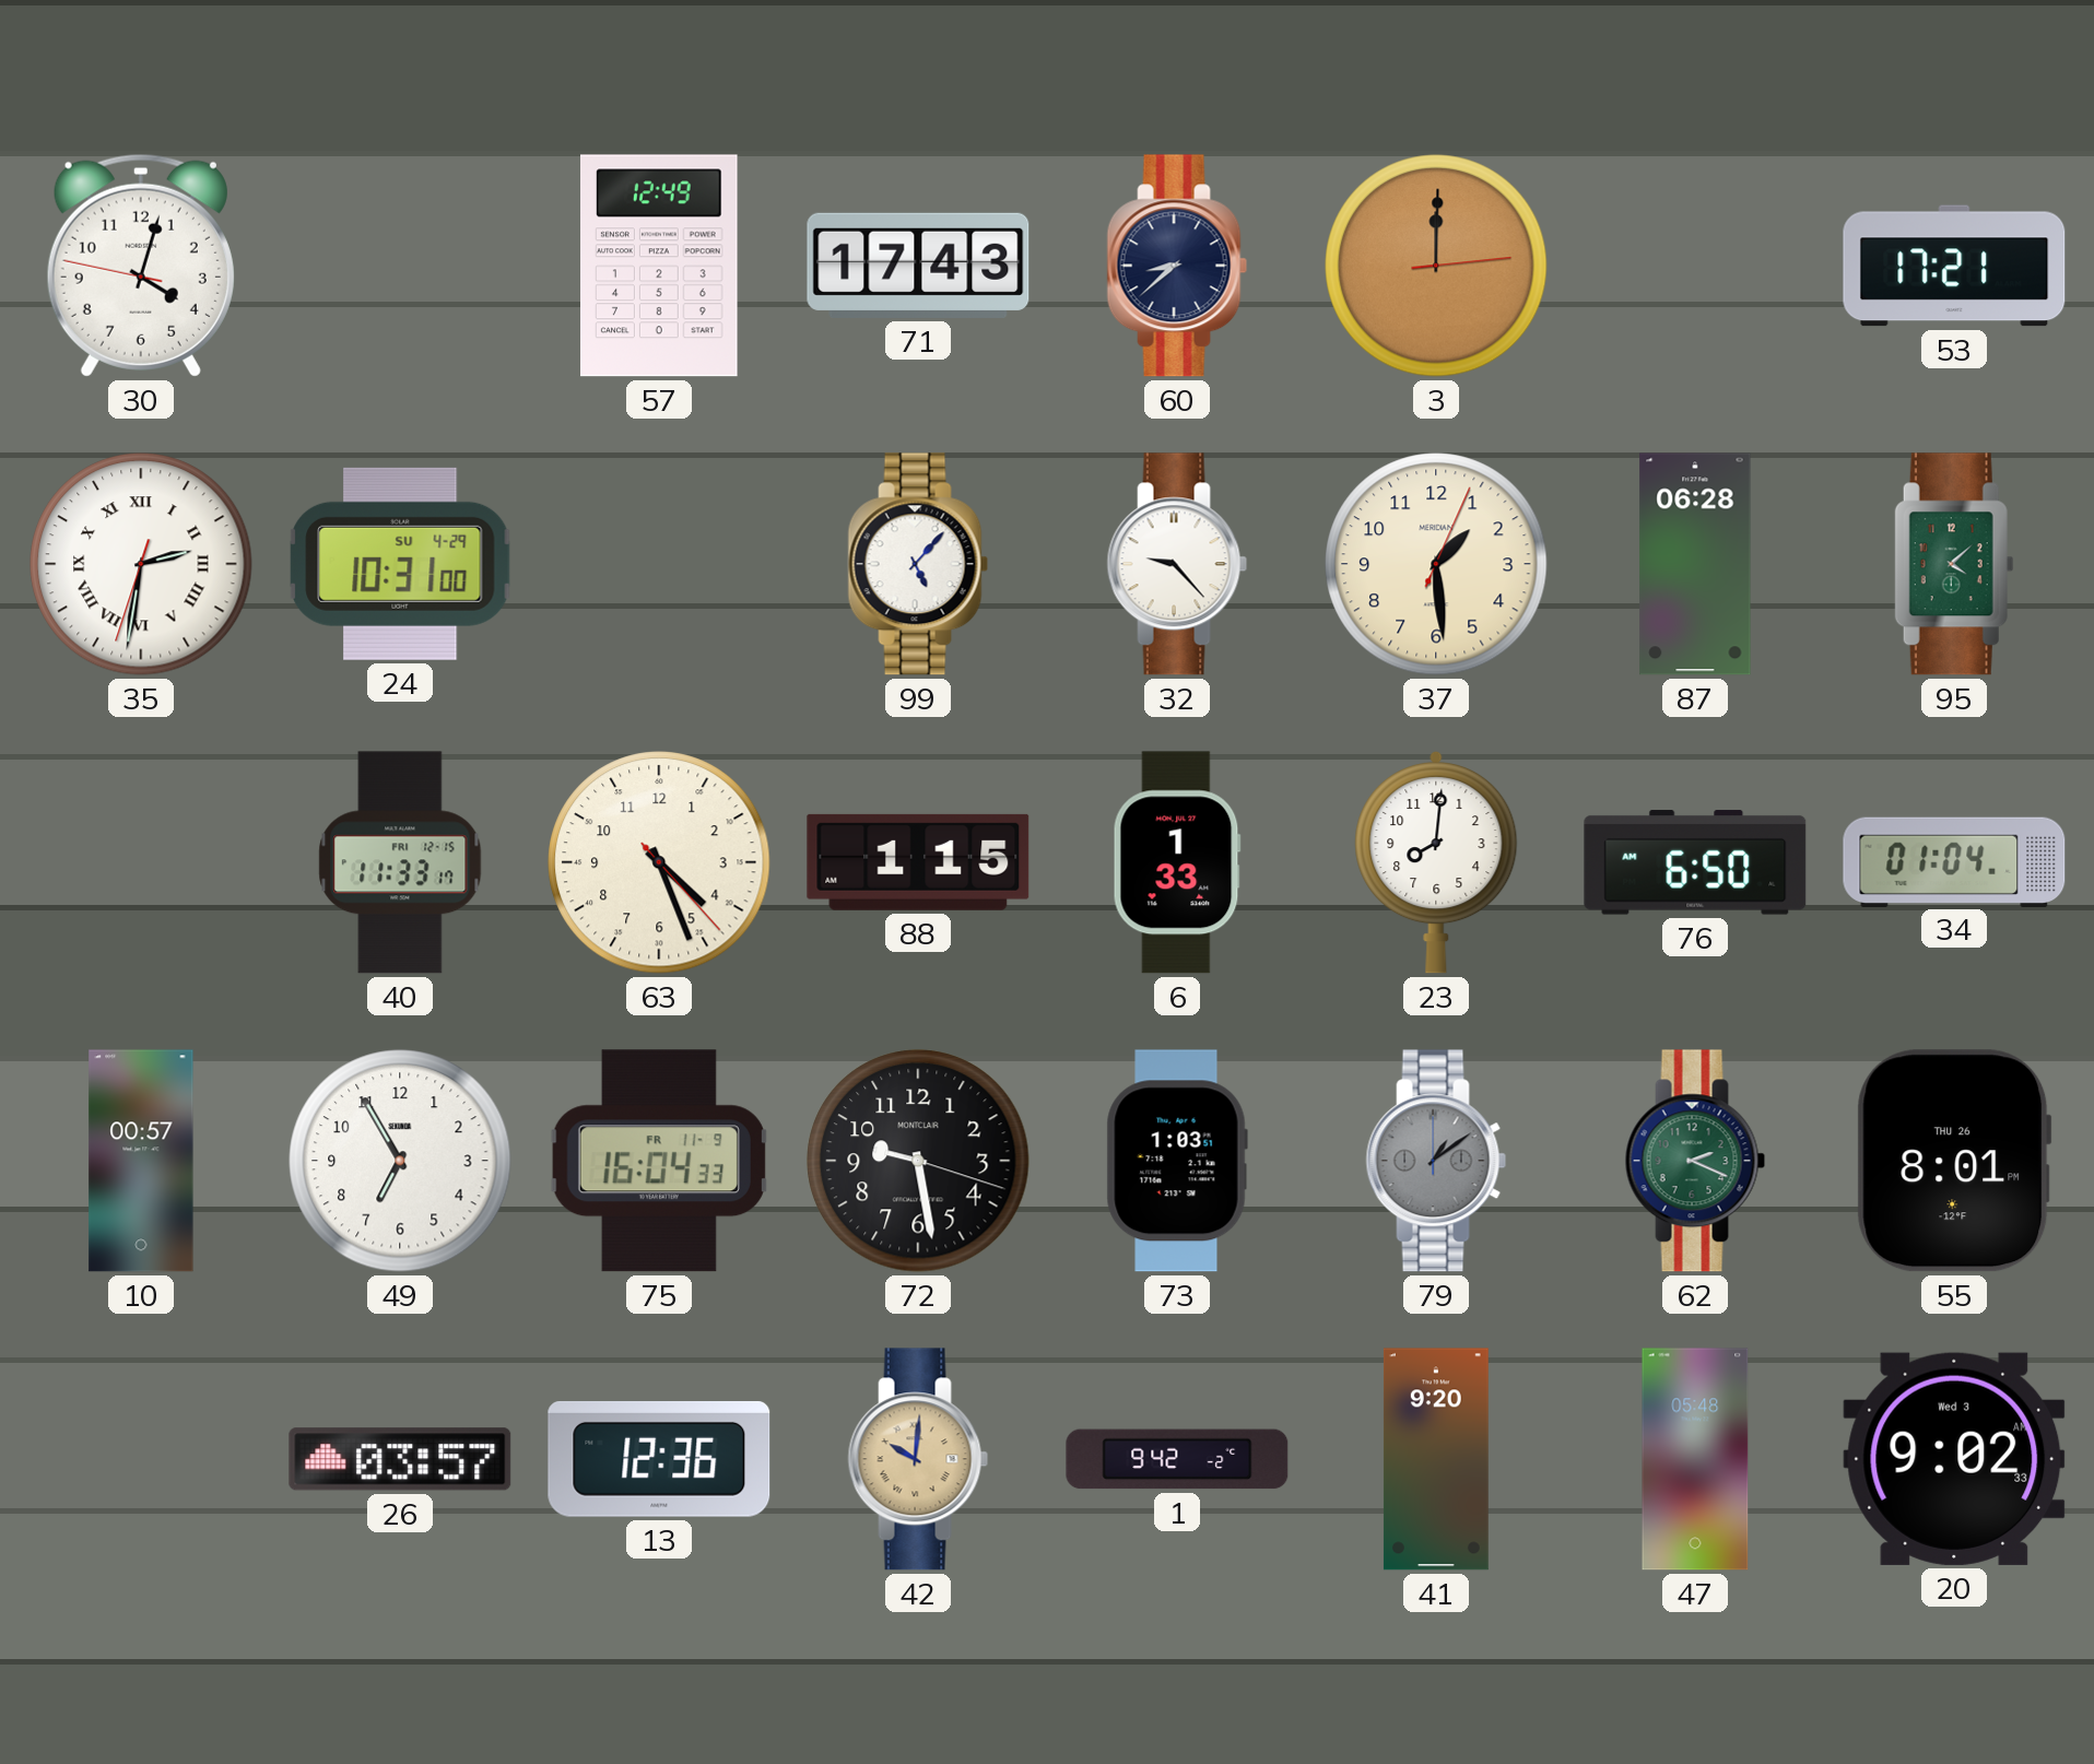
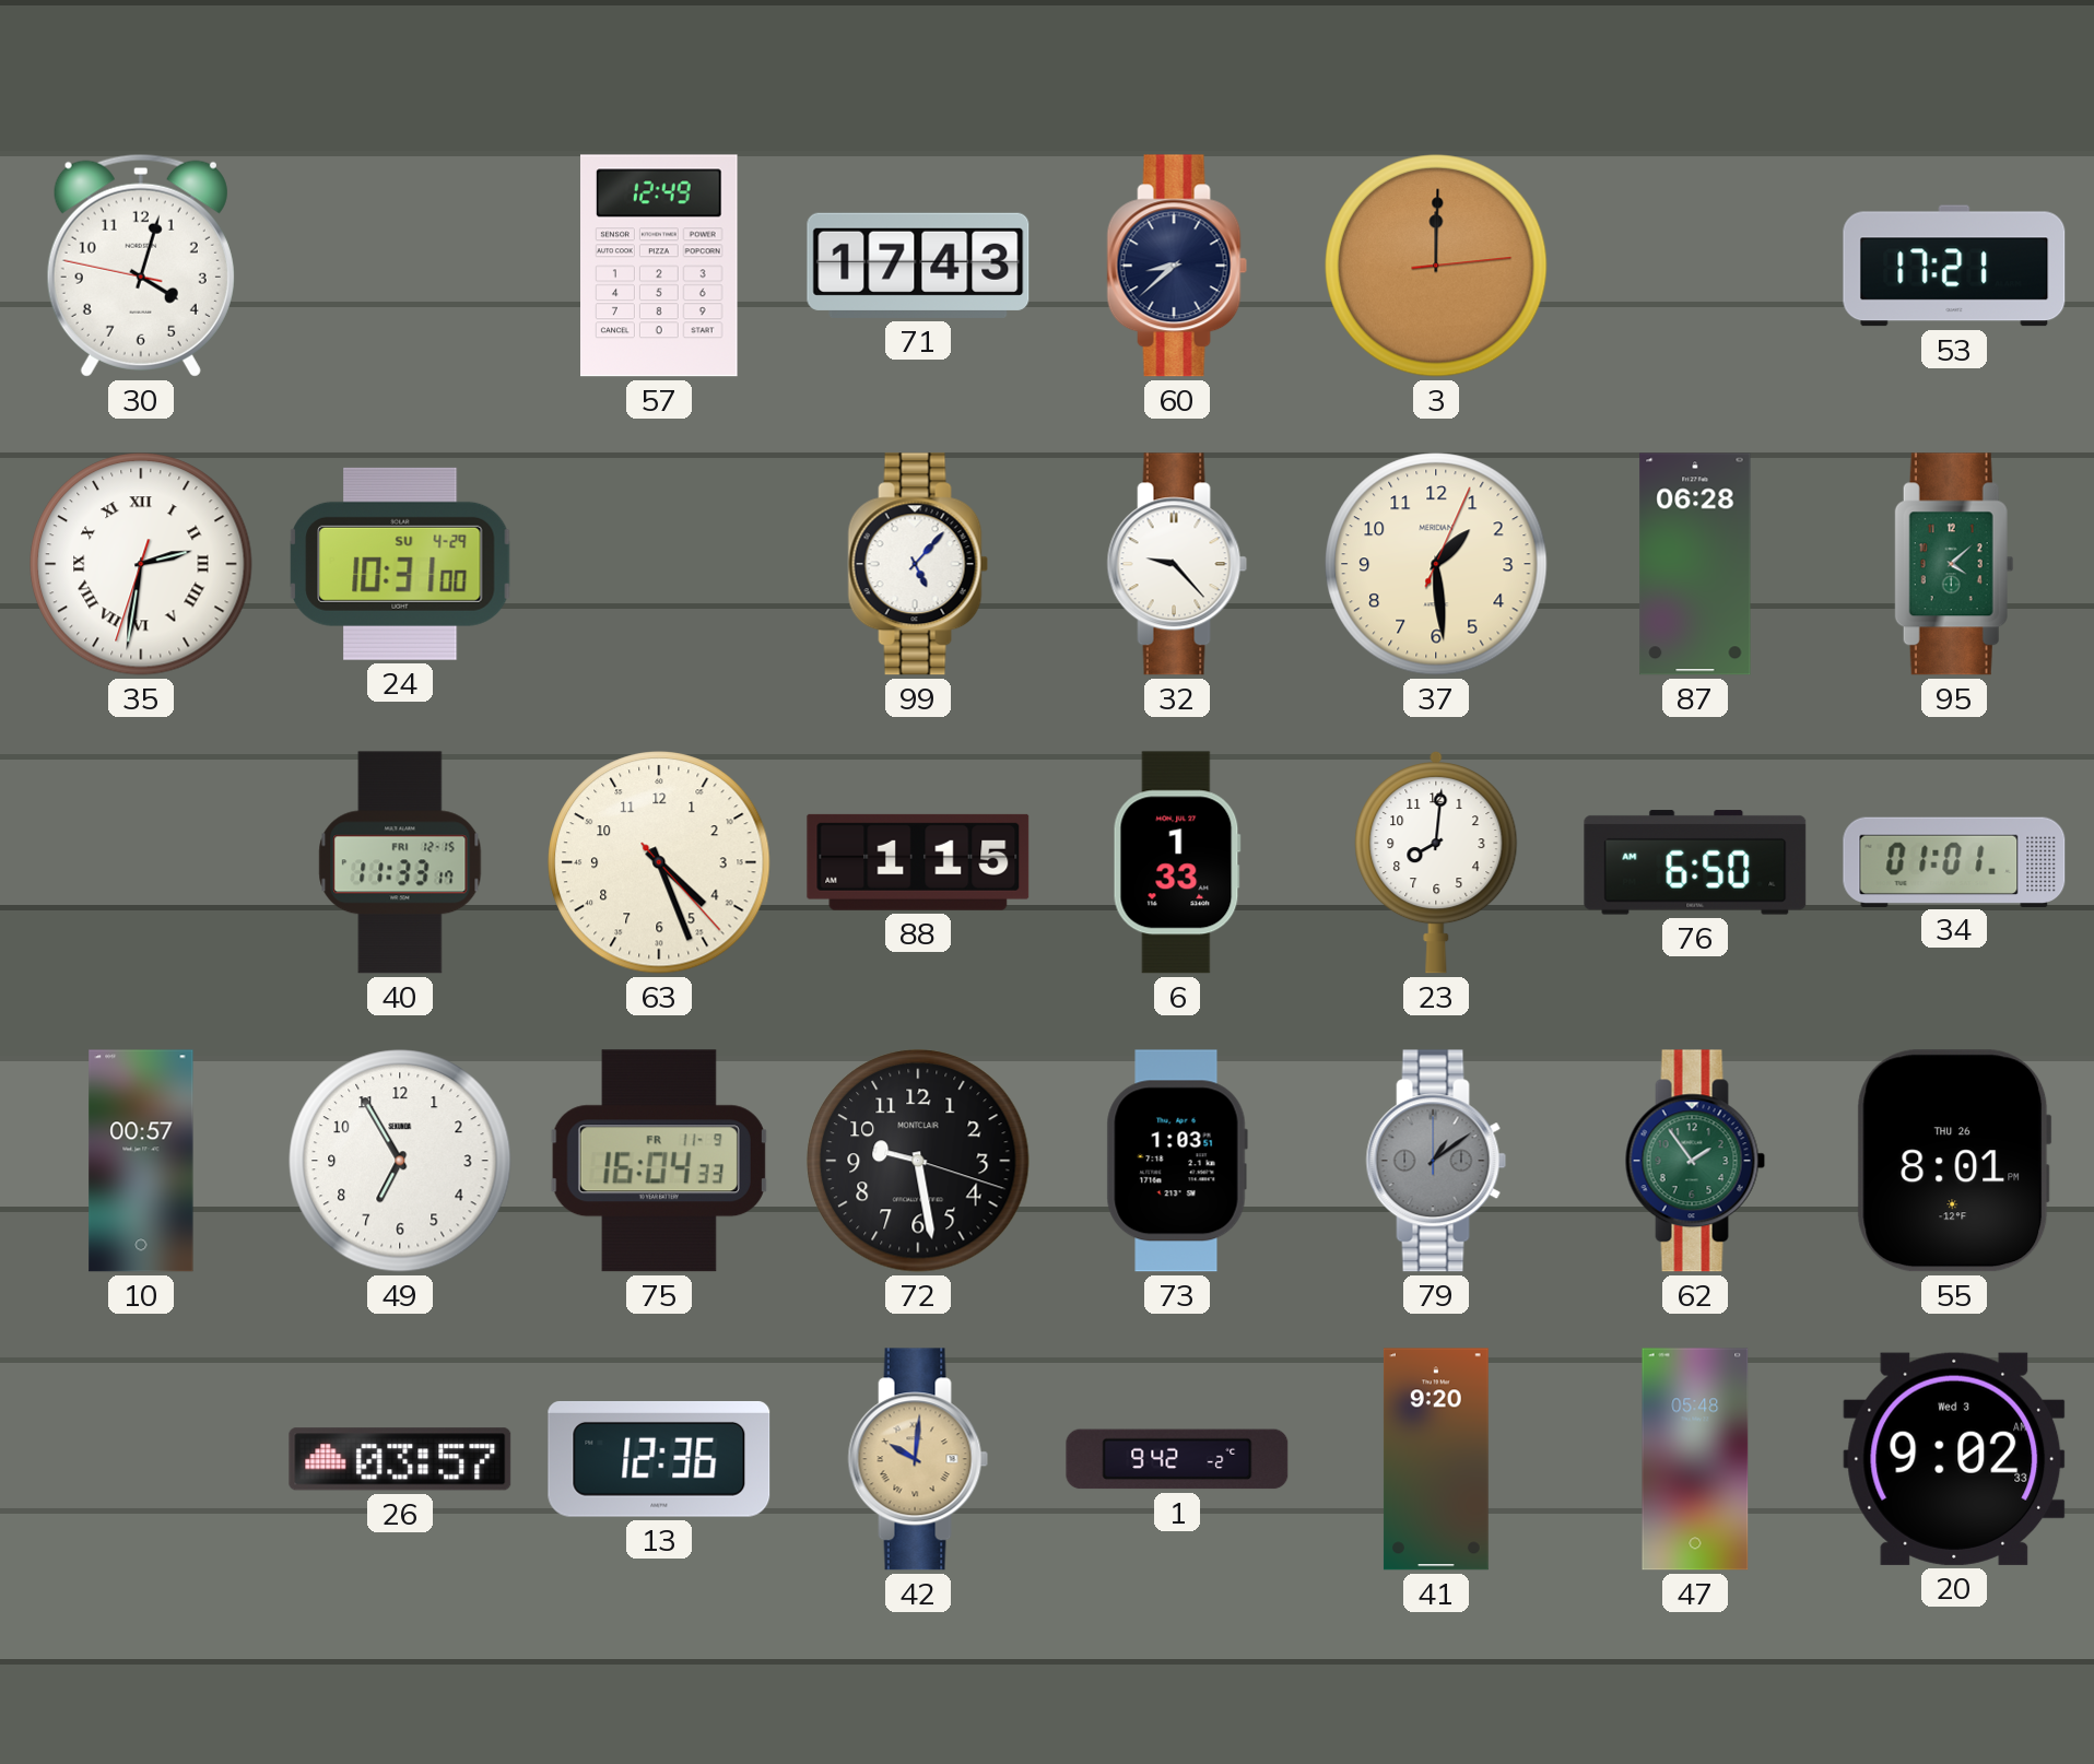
34: 01:04 -> 01:01
62: 2:19 -> 1:54
